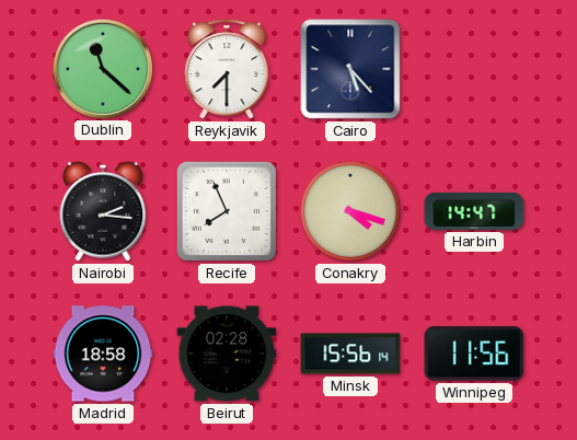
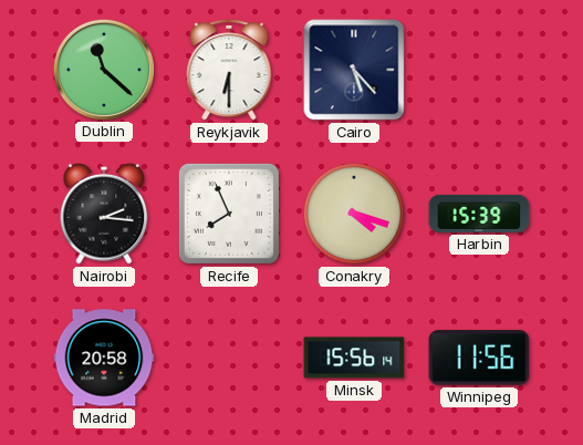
Reykjavik: 7:30 -> 6:30
Harbin: 14:47 -> 15:39
Madrid: 18:58 -> 20:58
Beirut: 02:28 -> none
